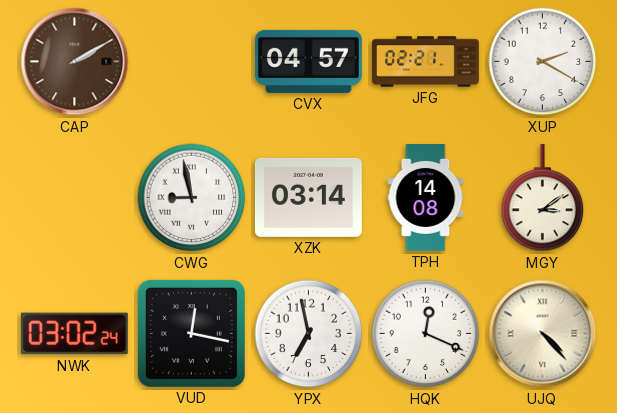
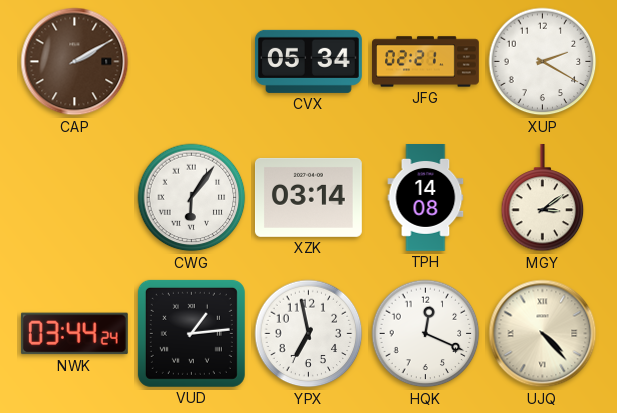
CVX: 04:57 -> 05:34
CWG: 8:58 -> 6:06
NWK: 03:02 -> 03:44
VUD: 12:17 -> 1:14
